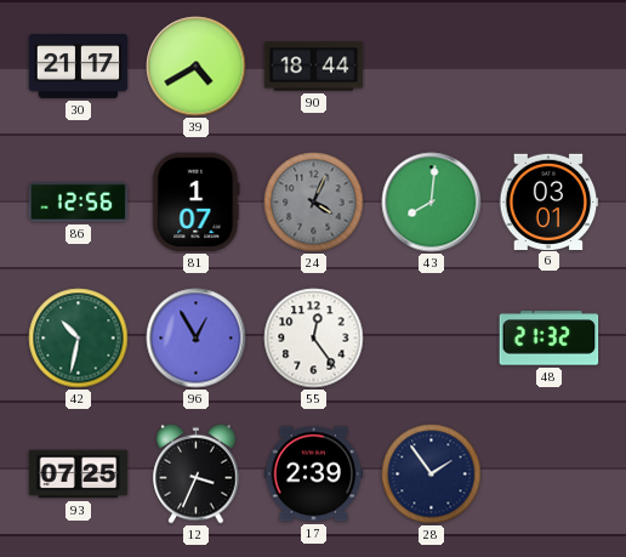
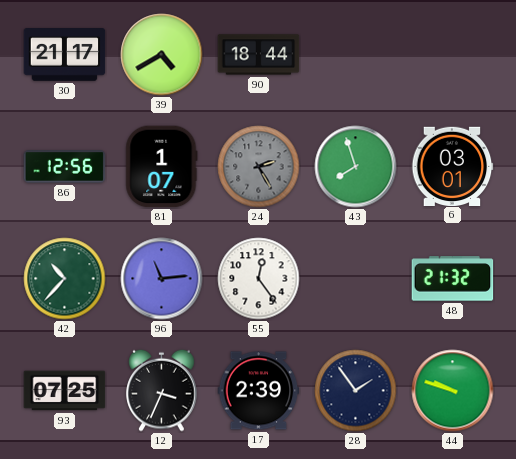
24: 4:04 -> 2:25
43: 8:01 -> 7:57
42: 10:32 -> 10:37
96: 12:55 -> 11:14
44: none -> 9:48
